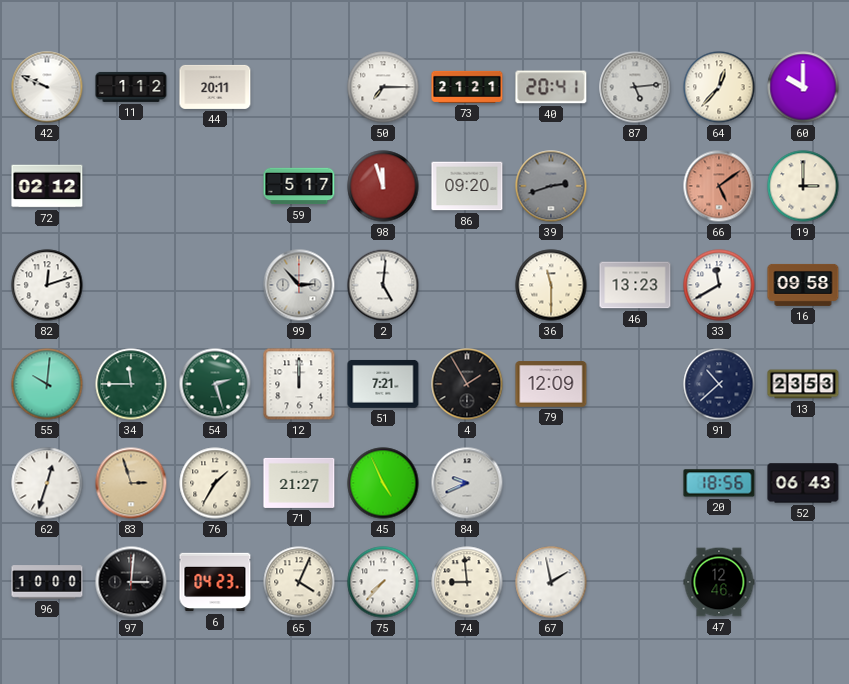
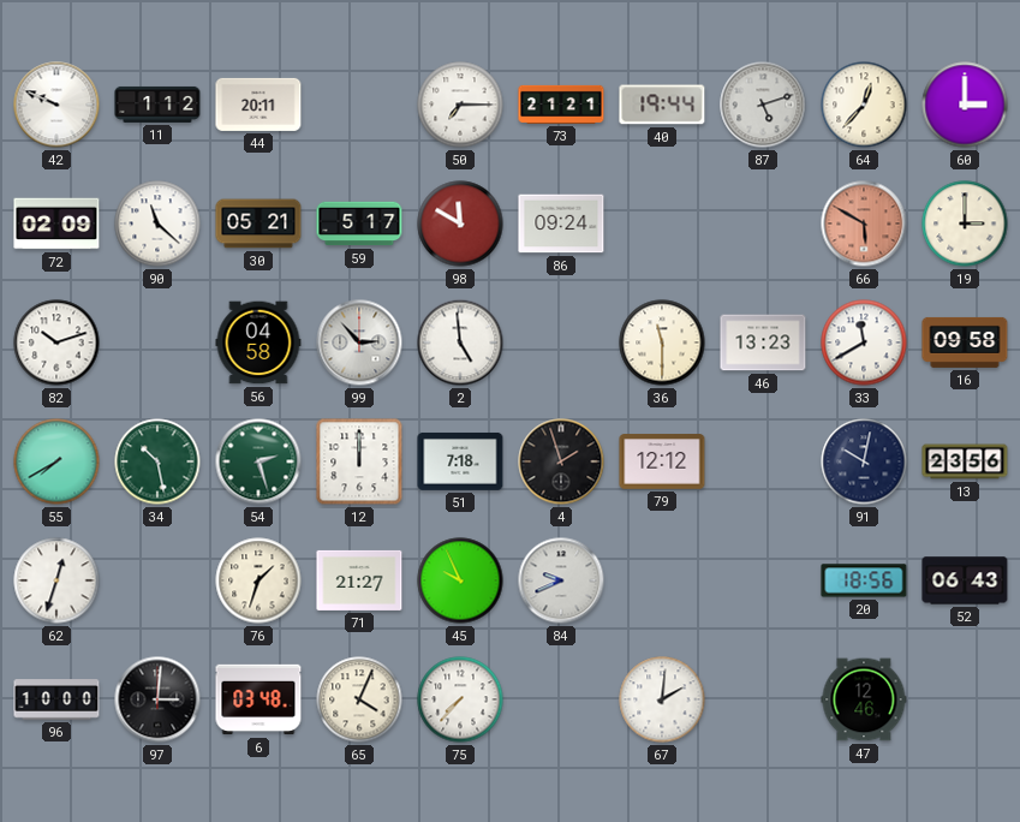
40: 20:41 -> 19:44
87: 5:14 -> 5:12
60: 10:00 -> 3:00
72: 02:12 -> 02:09
90: none -> 11:22
30: none -> 05:21
98: 11:57 -> 11:50
86: 09:20 -> 09:24
39: 2:42 -> none
66: 5:09 -> 5:50
82: 12:12 -> 10:12
56: none -> 04:58
2: 5:01 -> 4:59
55: 10:01 -> 7:40
34: 11:45 -> 10:28
51: 7:21 -> 7:18
4: 1:55 -> 1:57
79: 12:09 -> 12:12
91: 10:38 -> 10:02
13: 23:53 -> 23:56
83: 2:57 -> none
76: 1:35 -> 1:33
45: 4:56 -> 9:56
6: 04:23 -> 03:48
74: 8:59 -> none
67: 1:58 -> 2:01
